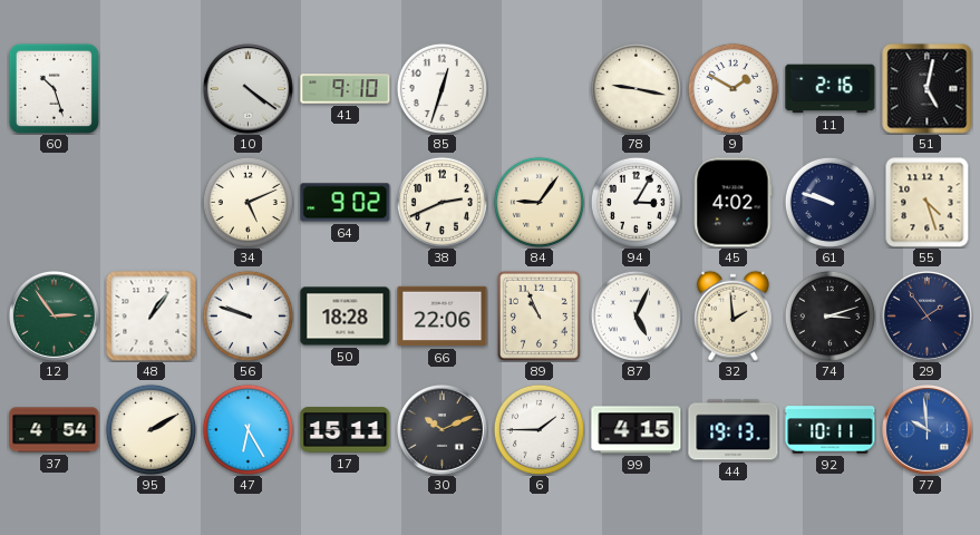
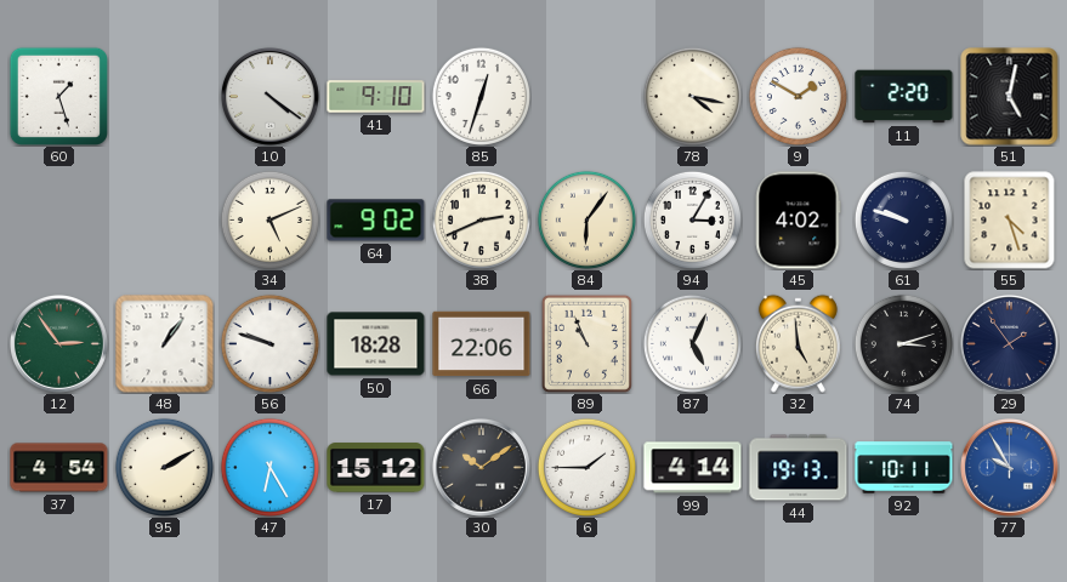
60: 10:27 -> 1:27
78: 9:17 -> 4:17
11: 2:16 -> 2:20
84: 9:06 -> 6:06
32: 1:59 -> 4:59
17: 15:11 -> 15:12
30: 10:11 -> 10:09
99: 4:15 -> 4:14
77: 9:59 -> 9:55
